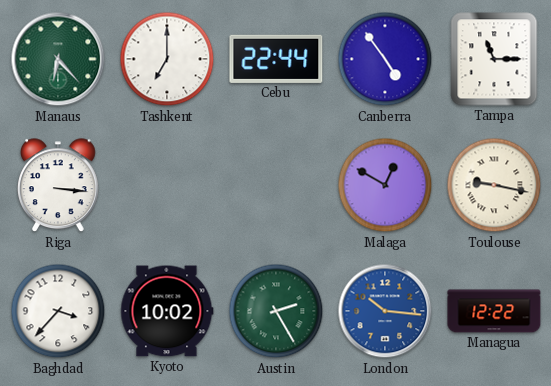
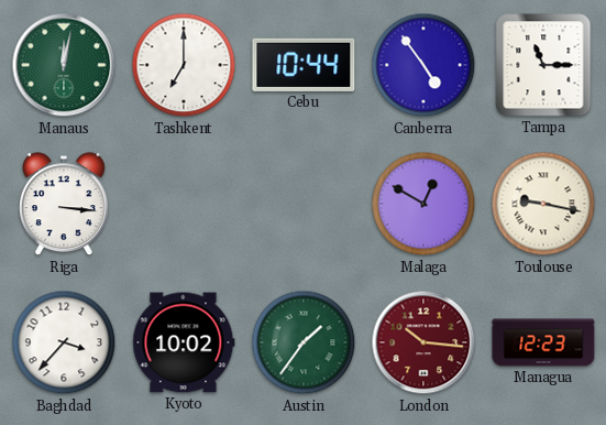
Manaus: 6:23 -> 12:02
Cebu: 22:44 -> 10:44
Austin: 2:25 -> 1:36
London dial: blue -> burgundy
Managua: 12:22 -> 12:23
